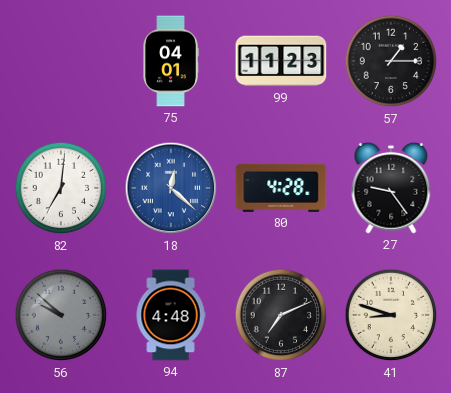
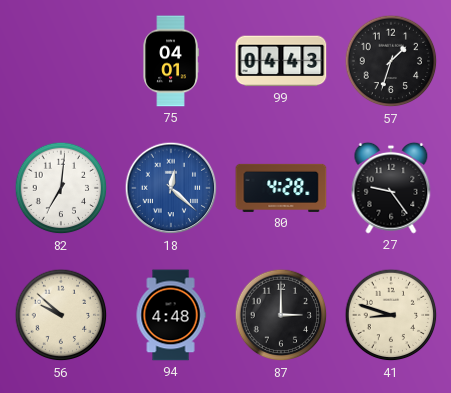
99: 11:23 -> 04:43
57: 1:15 -> 1:33
56 dial: grey -> cream
87: 7:11 -> 3:00
